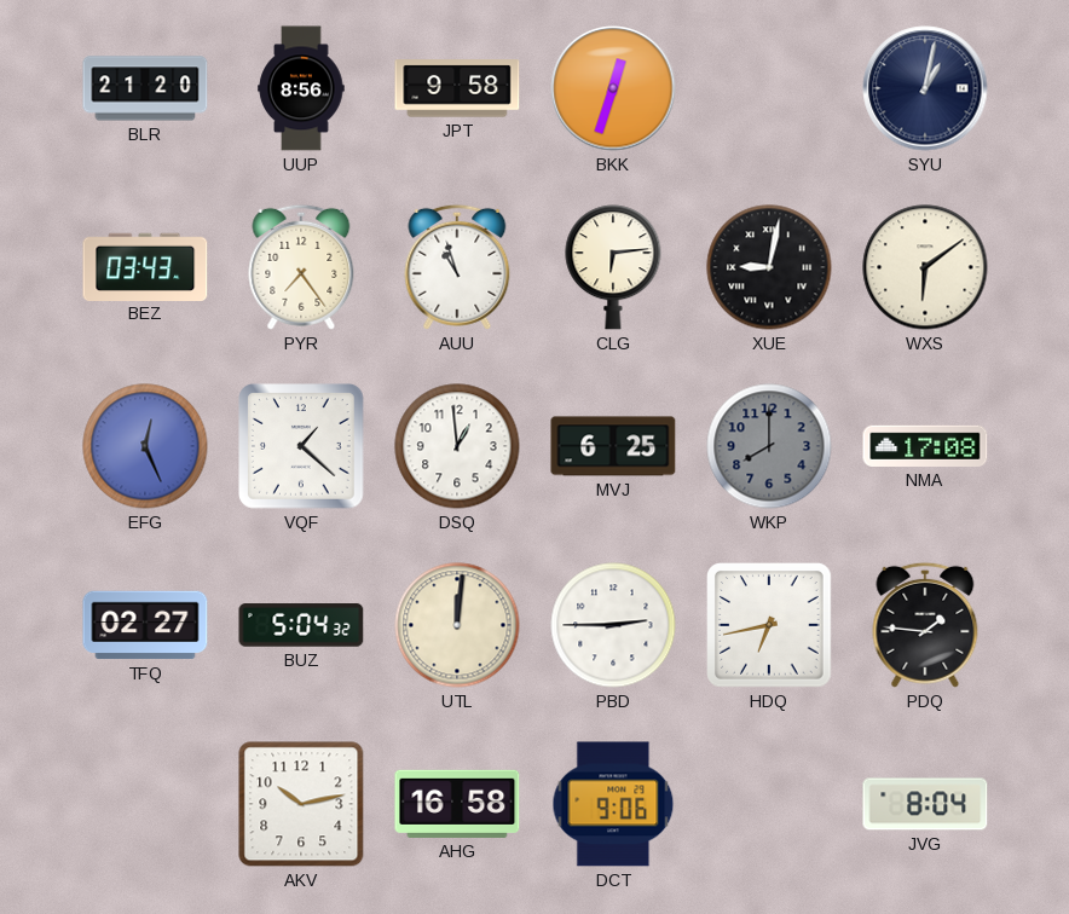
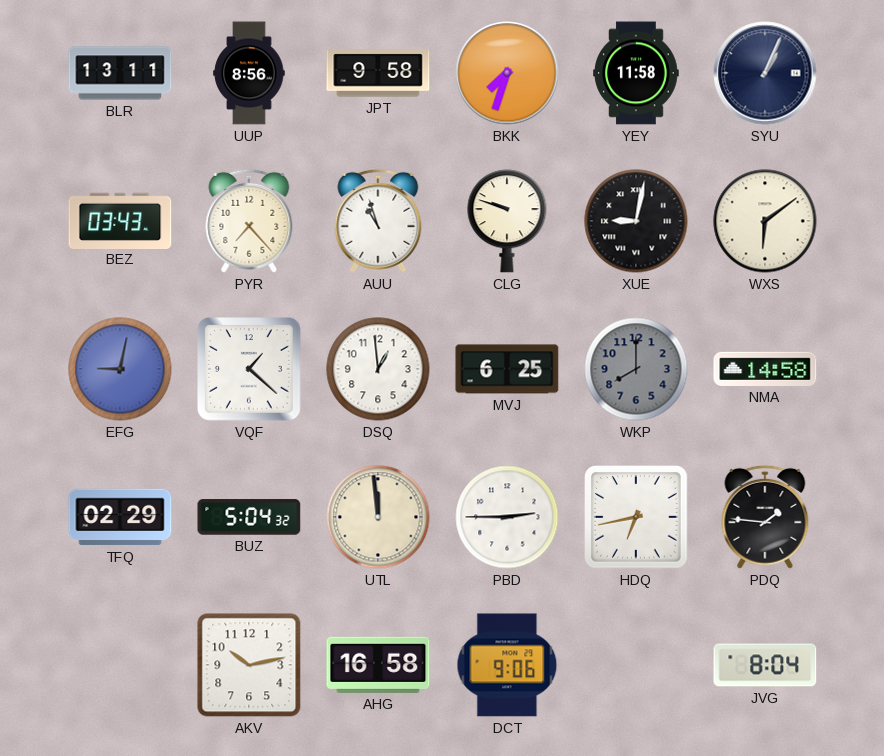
BLR: 21:20 -> 13:11
BKK: 12:33 -> 7:33
YEY: none -> 11:58
SYU: 1:02 -> 1:04
PYR: 7:24 -> 7:23
CLG: 6:14 -> 9:48
EFG: 12:26 -> 9:02
NMA: 17:08 -> 14:58
TFQ: 02:27 -> 02:29
UTL: 12:01 -> 11:59
